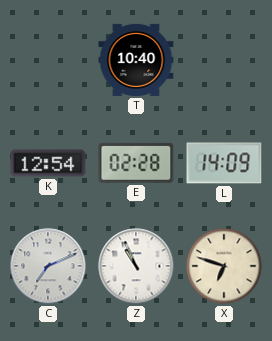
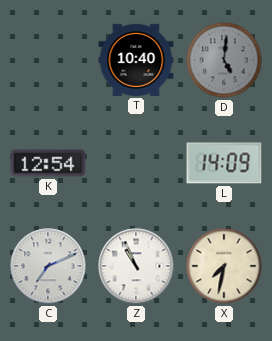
D: none -> 5:01
E: 02:28 -> none
X: 6:48 -> 7:32
